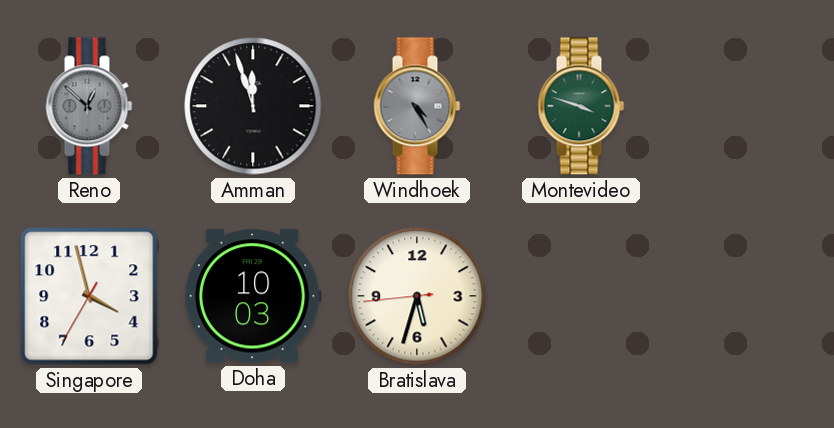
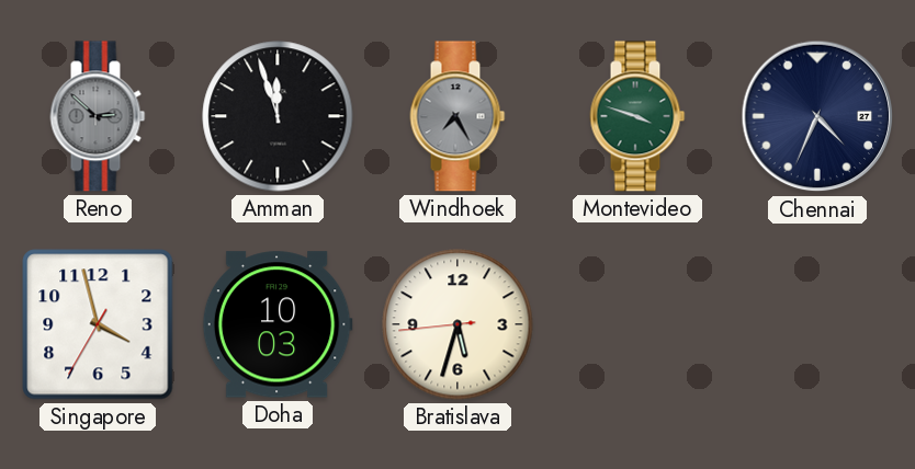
Reno: 12:52 -> 2:52
Windhoek: 4:25 -> 7:25
Chennai: none -> 4:34
